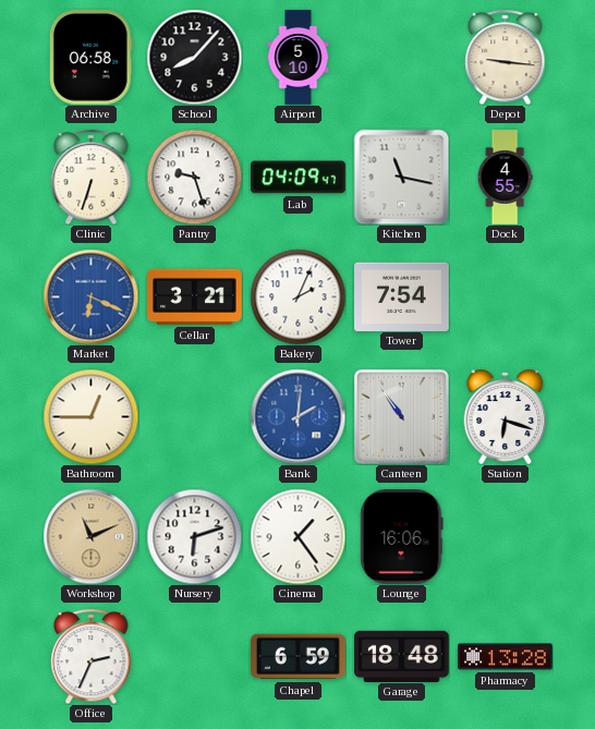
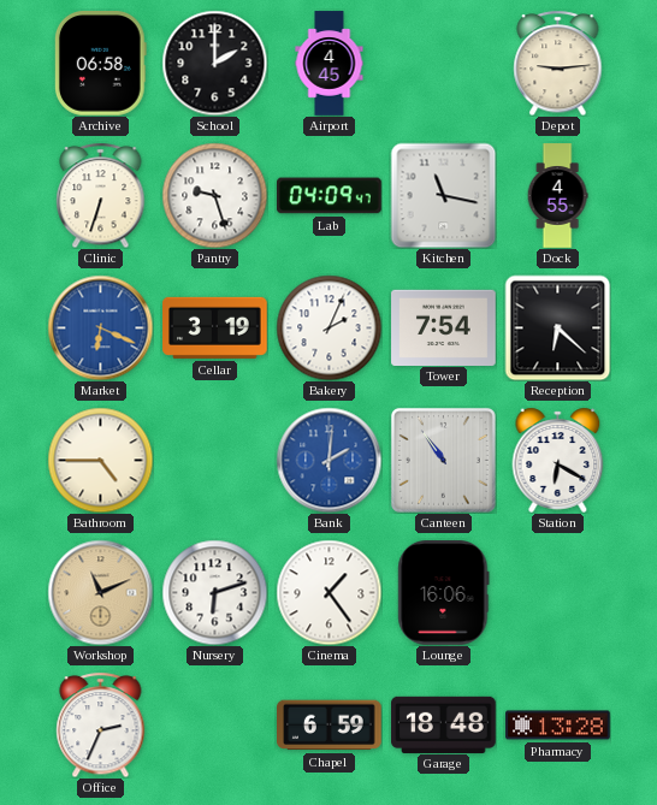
School: 8:07 -> 2:00
Airport: 5:10 -> 4:45
Depot: 9:16 -> 9:14
Cellar: 3:21 -> 3:19
Reception: none -> 6:22
Bathroom: 12:45 -> 4:45
Station: 6:18 -> 6:20
